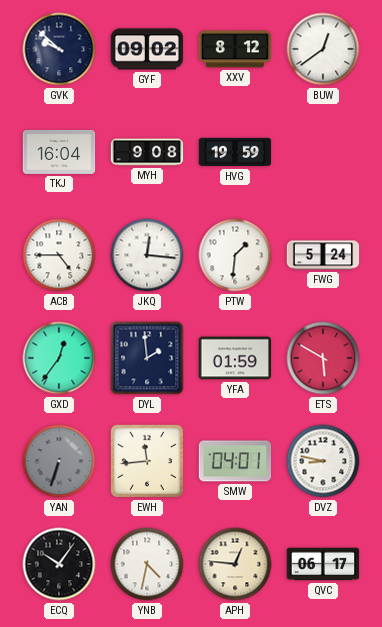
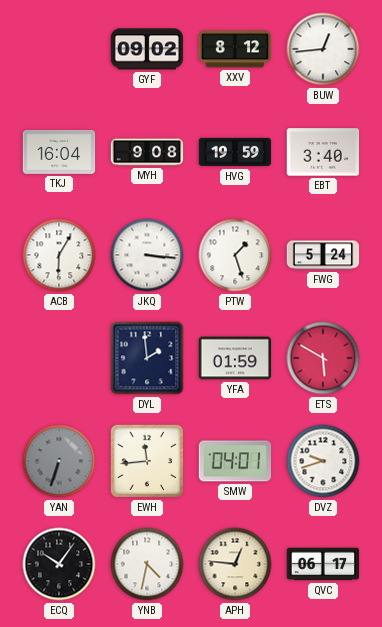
GVK: 9:52 -> none
BUW: 12:39 -> 12:44
EBT: none -> 3:40
ACB: 4:45 -> 6:05
JKQ: 12:16 -> 3:16
PTW: 1:31 -> 1:27
GXD: 12:36 -> none
DVZ: 8:47 -> 9:42
